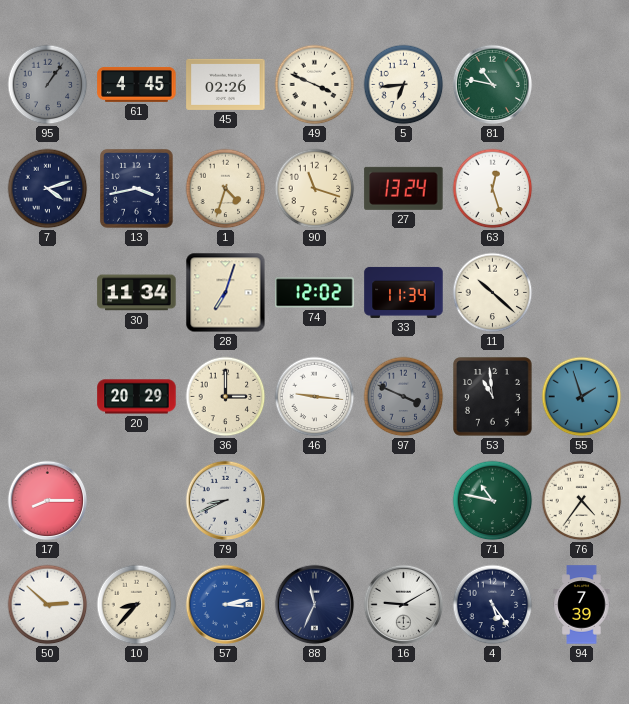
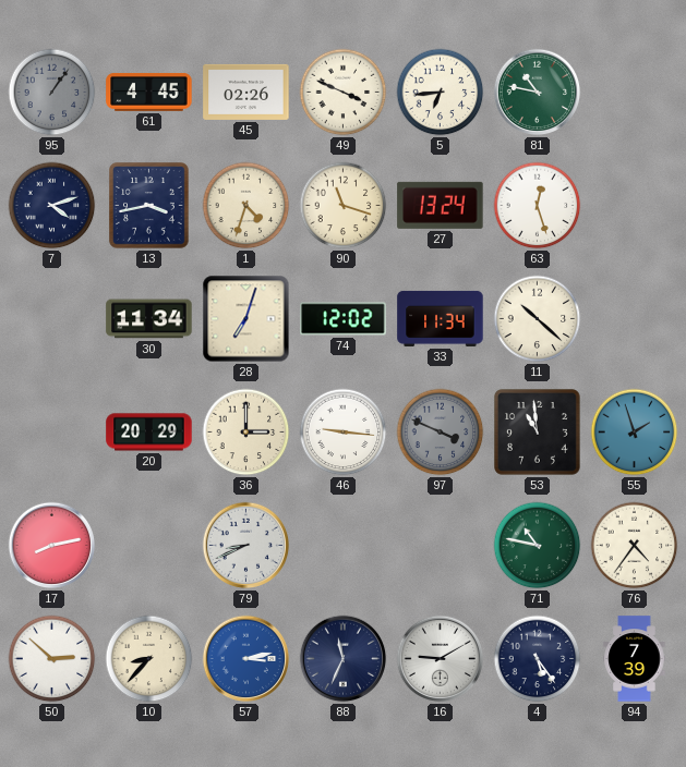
17: 8:15 -> 8:13
